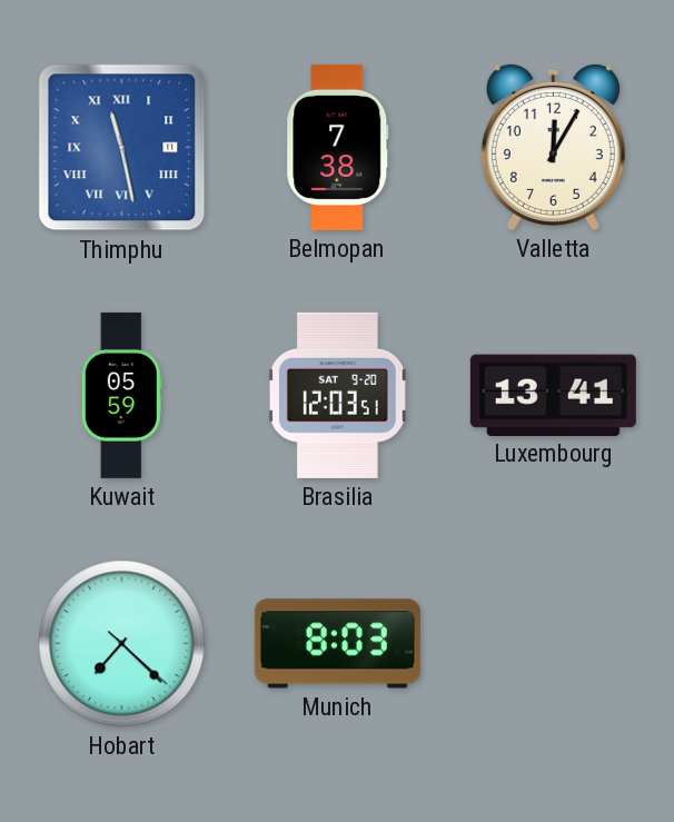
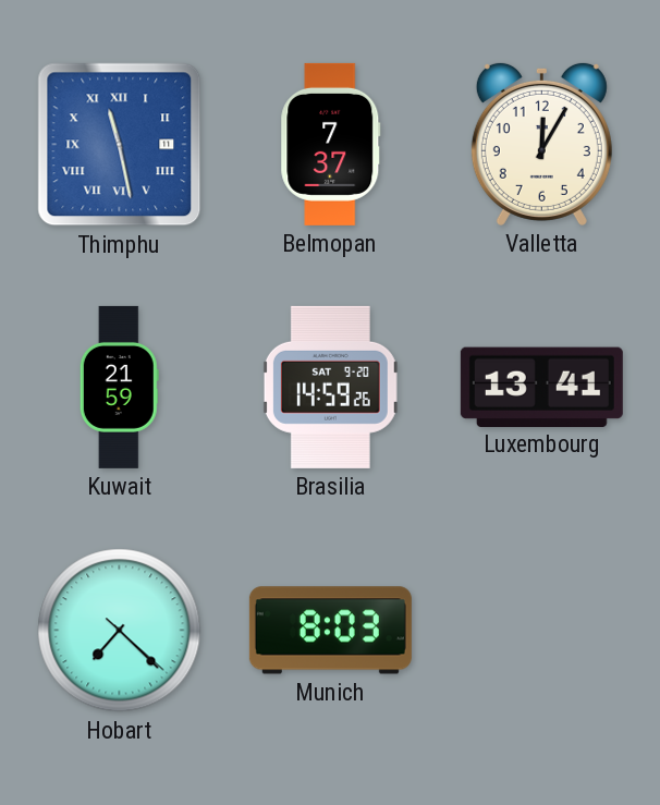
Belmopan: 7:38 -> 7:37
Kuwait: 05:59 -> 21:59
Brasilia: 12:03 -> 14:59
